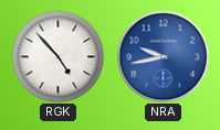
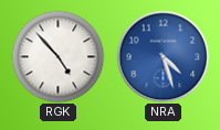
NRA: 9:43 -> 4:27
